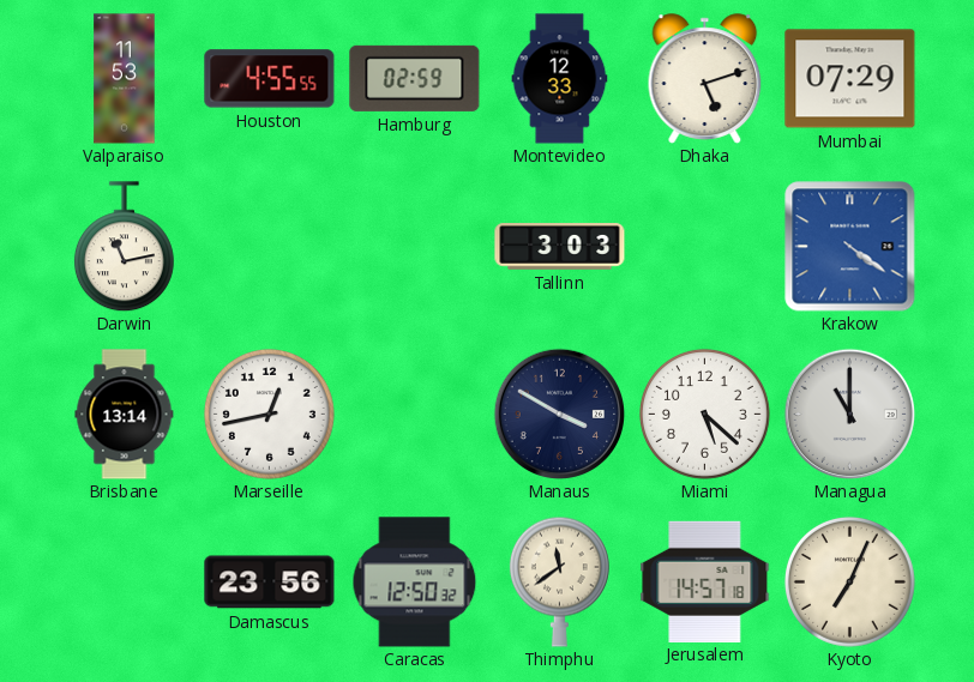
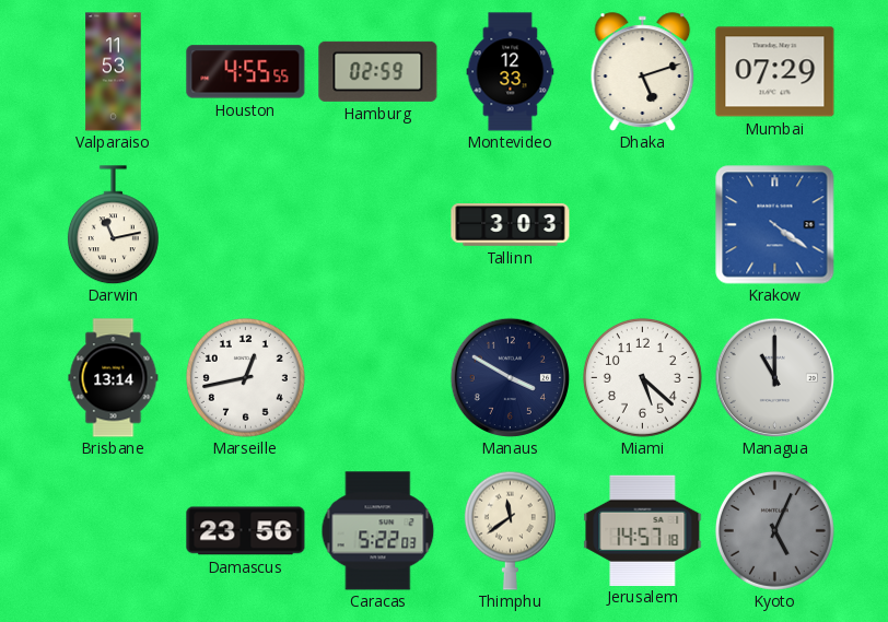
Caracas: 12:50 -> 5:22
Kyoto: 7:04 -> 5:04
Kyoto dial: cream -> grey
